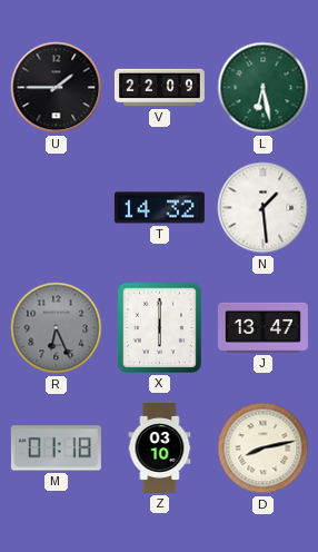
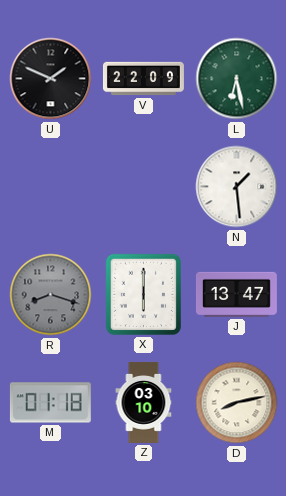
U: 1:45 -> 1:49
T: 14:32 -> none
R: 6:26 -> 8:18
